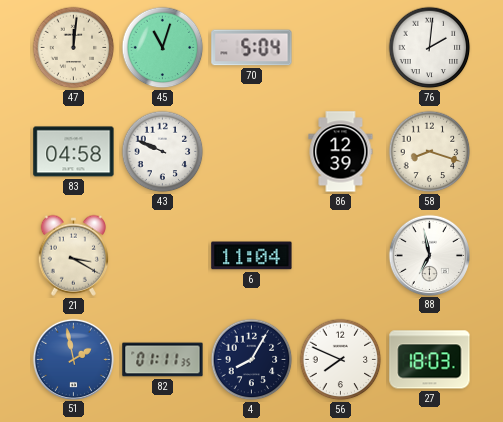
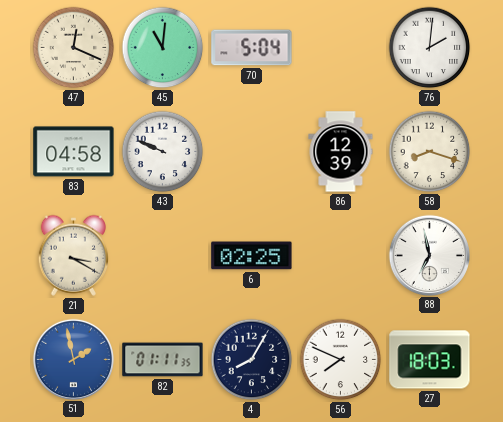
47: 12:01 -> 12:19
45: 11:03 -> 11:01
6: 11:04 -> 02:25
